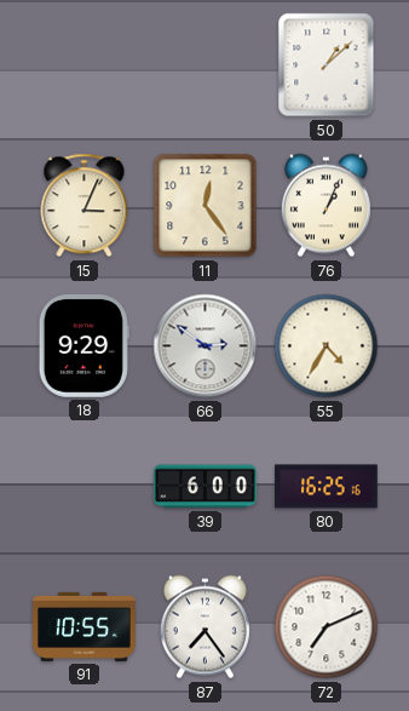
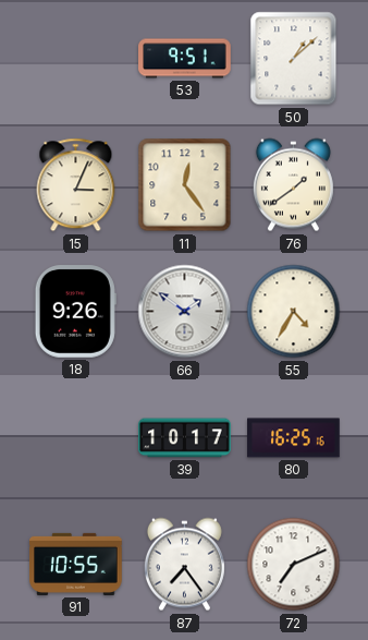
53: none -> 9:51
76: 1:04 -> 1:39
18: 9:29 -> 9:26
66: 2:51 -> 1:51
39: 6:00 -> 10:17
